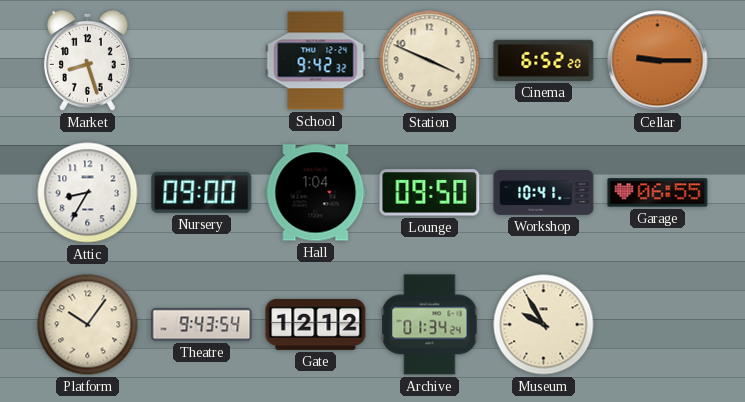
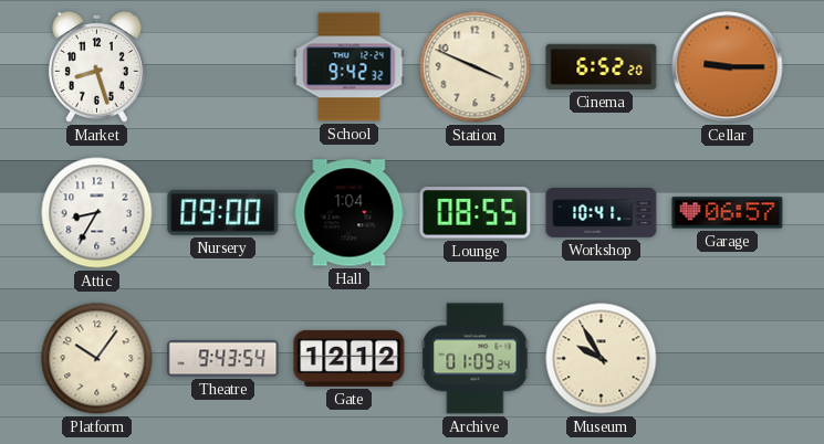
Lounge: 09:50 -> 08:55
Garage: 06:55 -> 06:57
Archive: 01:34 -> 01:09
